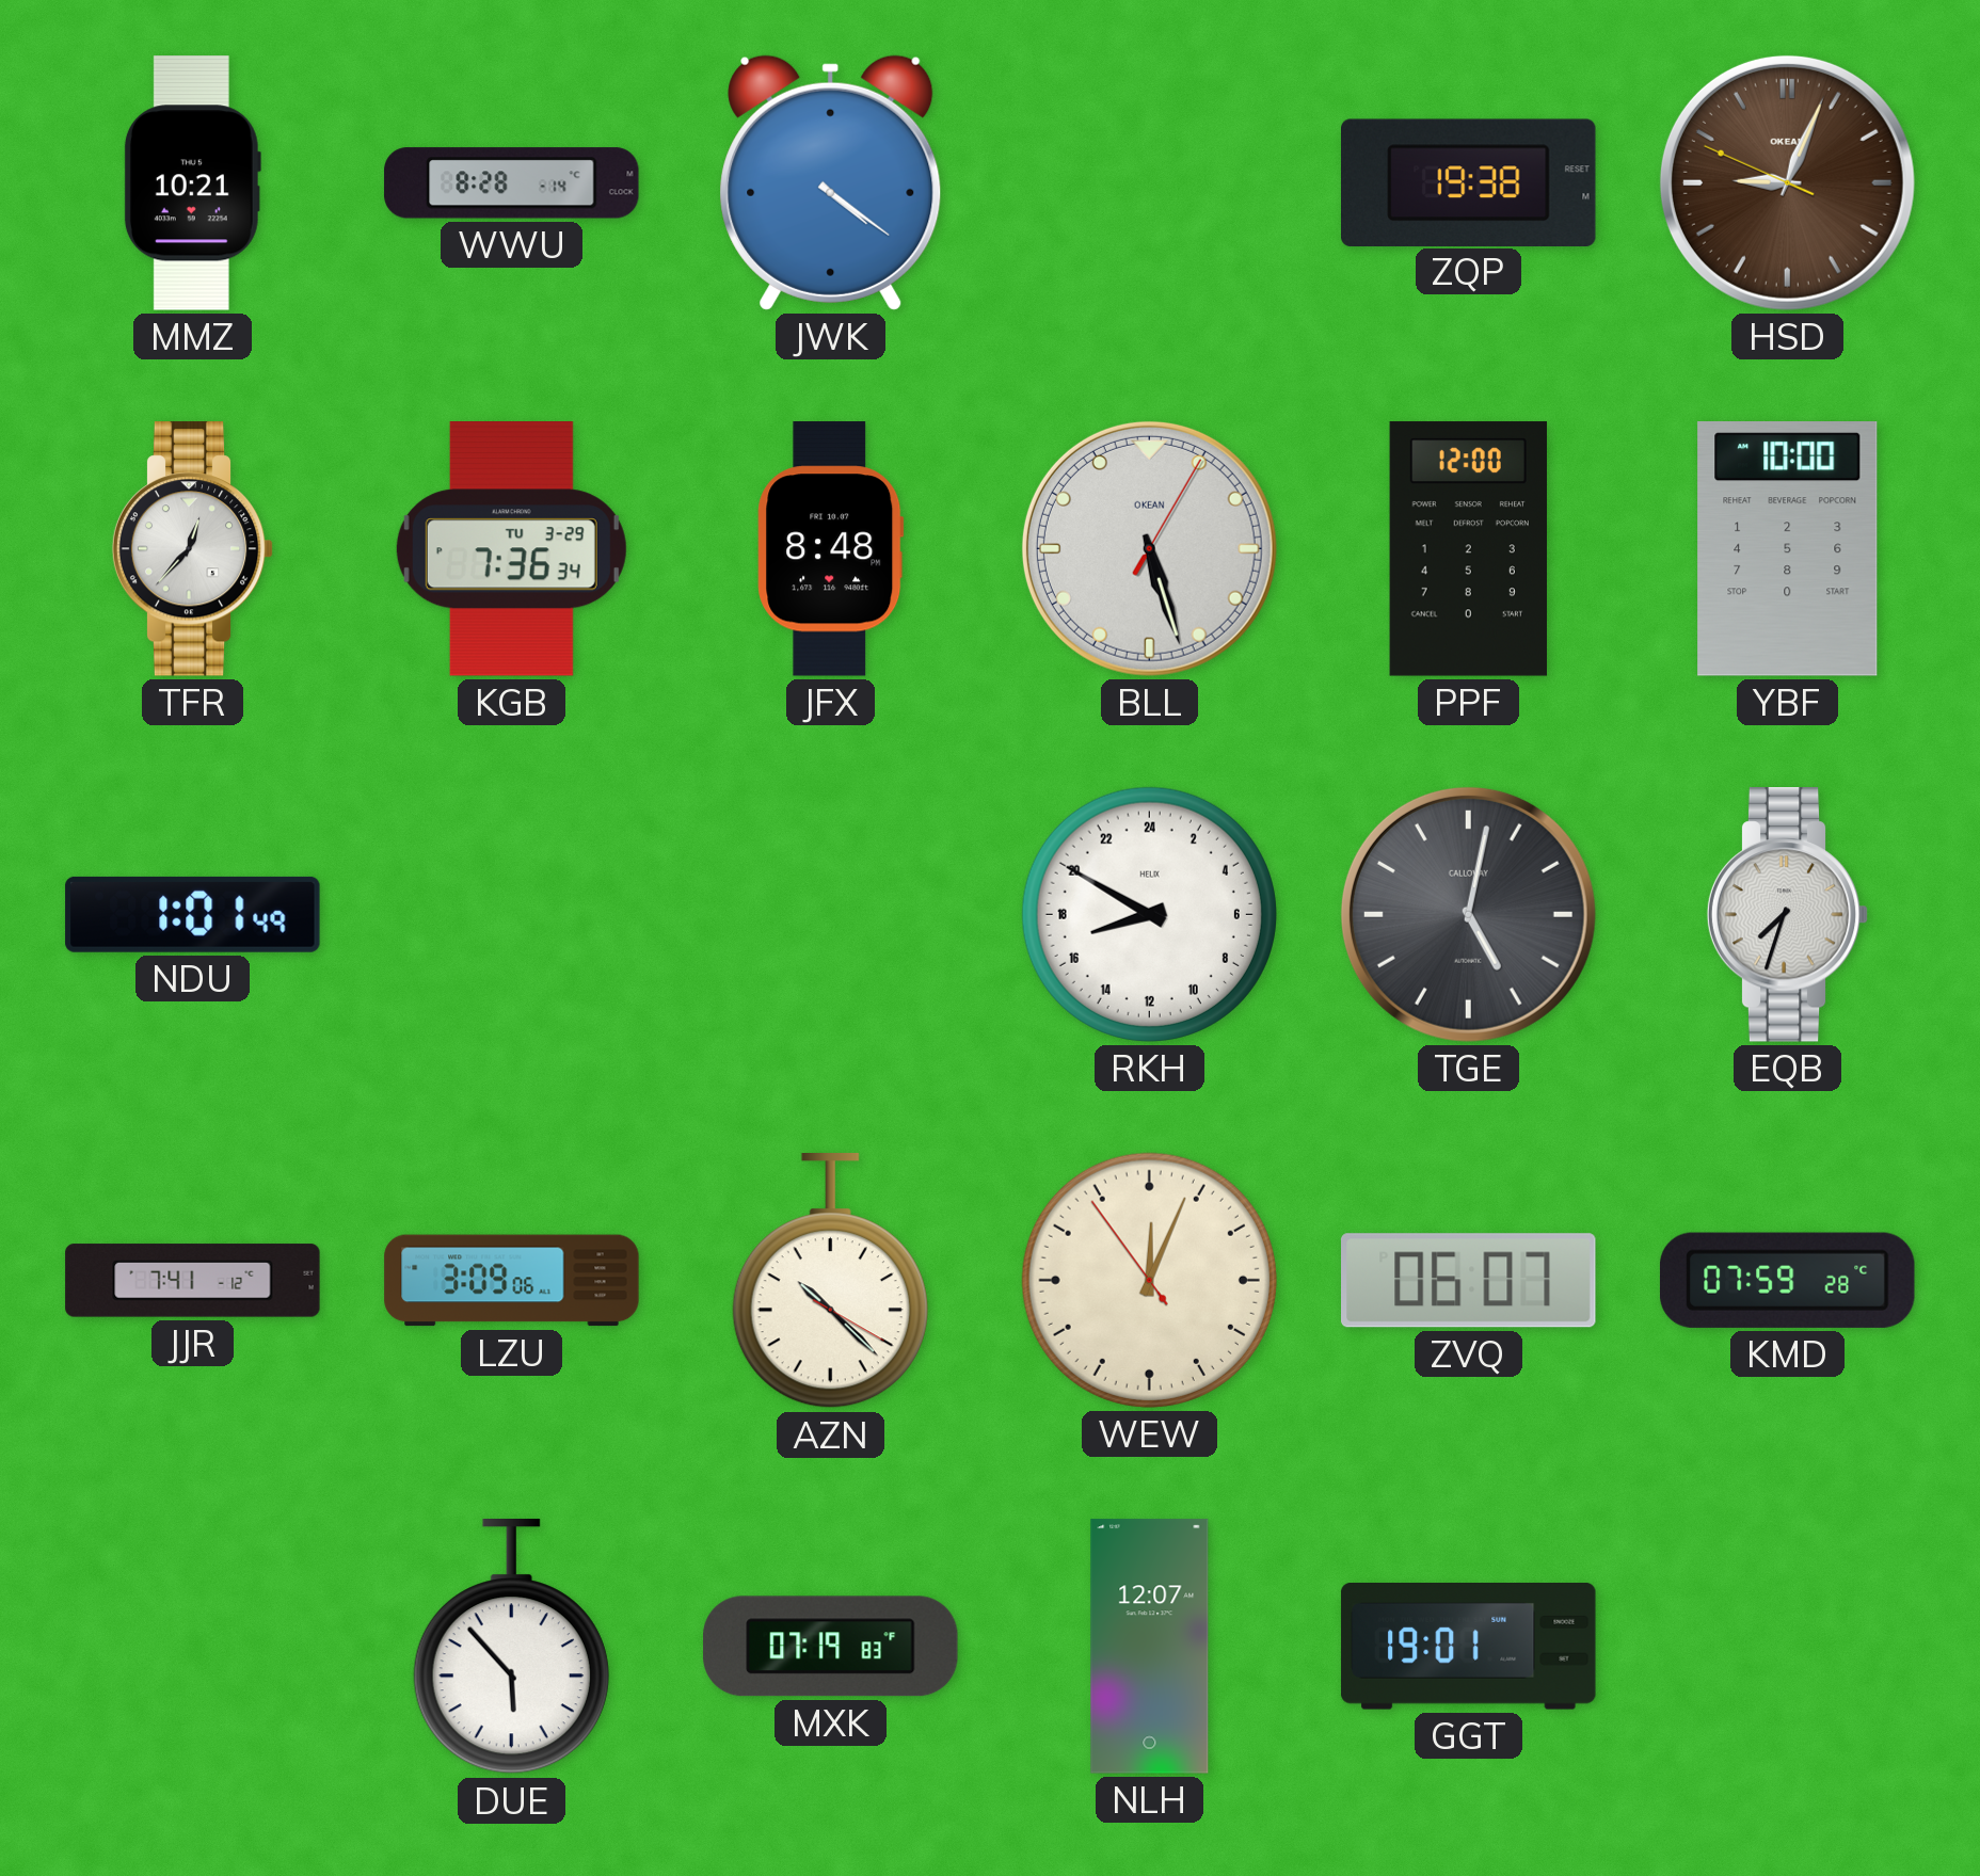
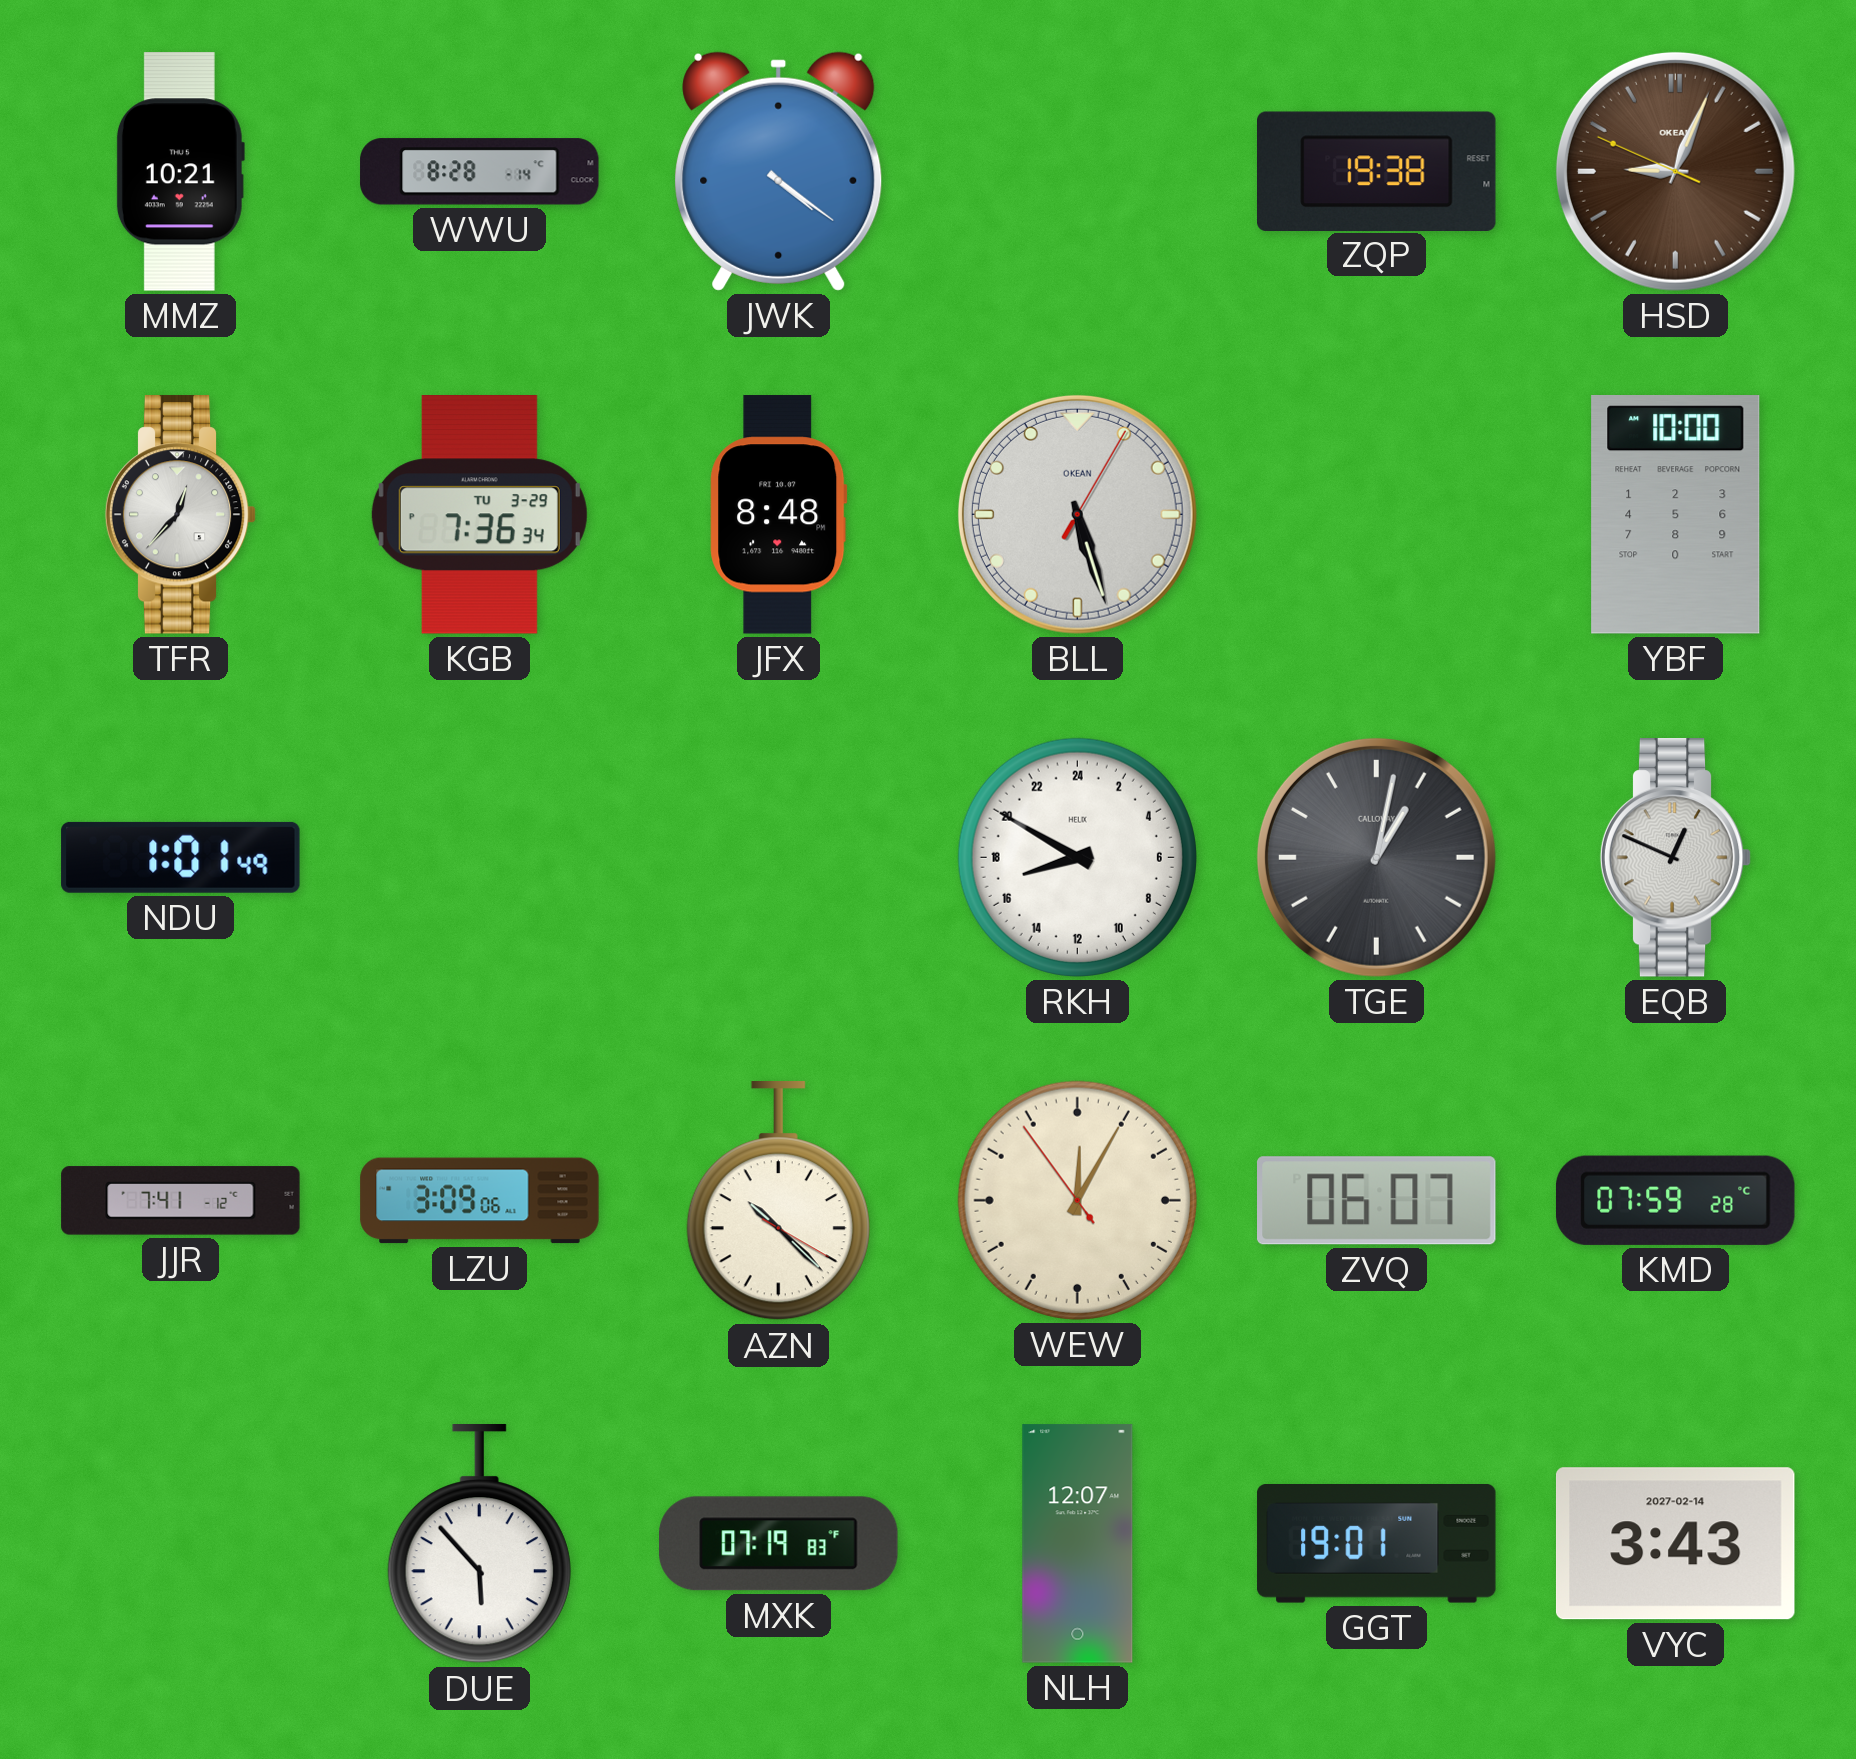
PPF: 12:00 -> none
TGE: 5:02 -> 1:02
EQB: 7:33 -> 12:49
WEW: 12:03 -> 12:04
VYC: none -> 3:43
